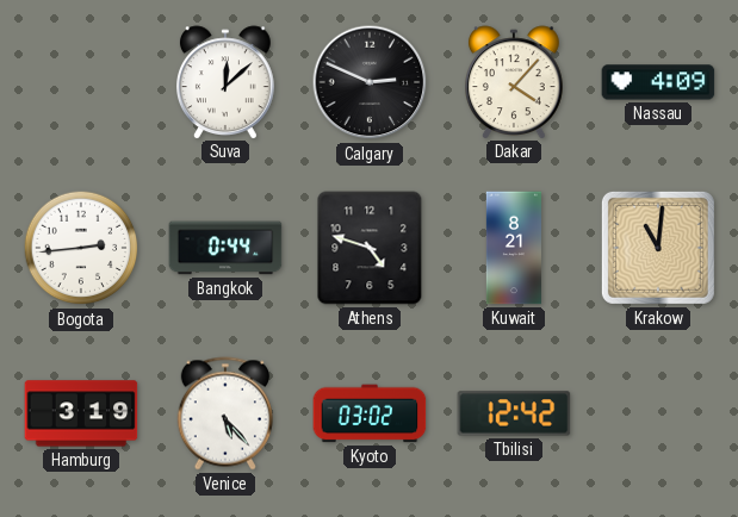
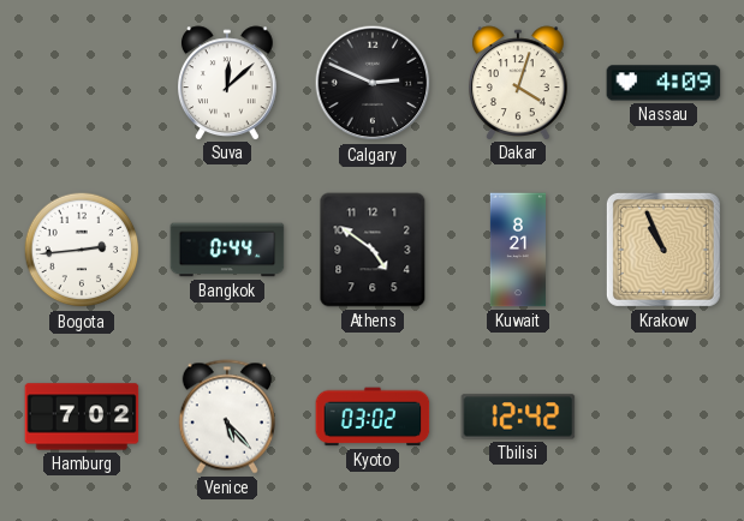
Dakar: 4:07 -> 4:03
Athens: 4:48 -> 4:51
Krakow: 11:01 -> 10:56
Hamburg: 3:19 -> 7:02
